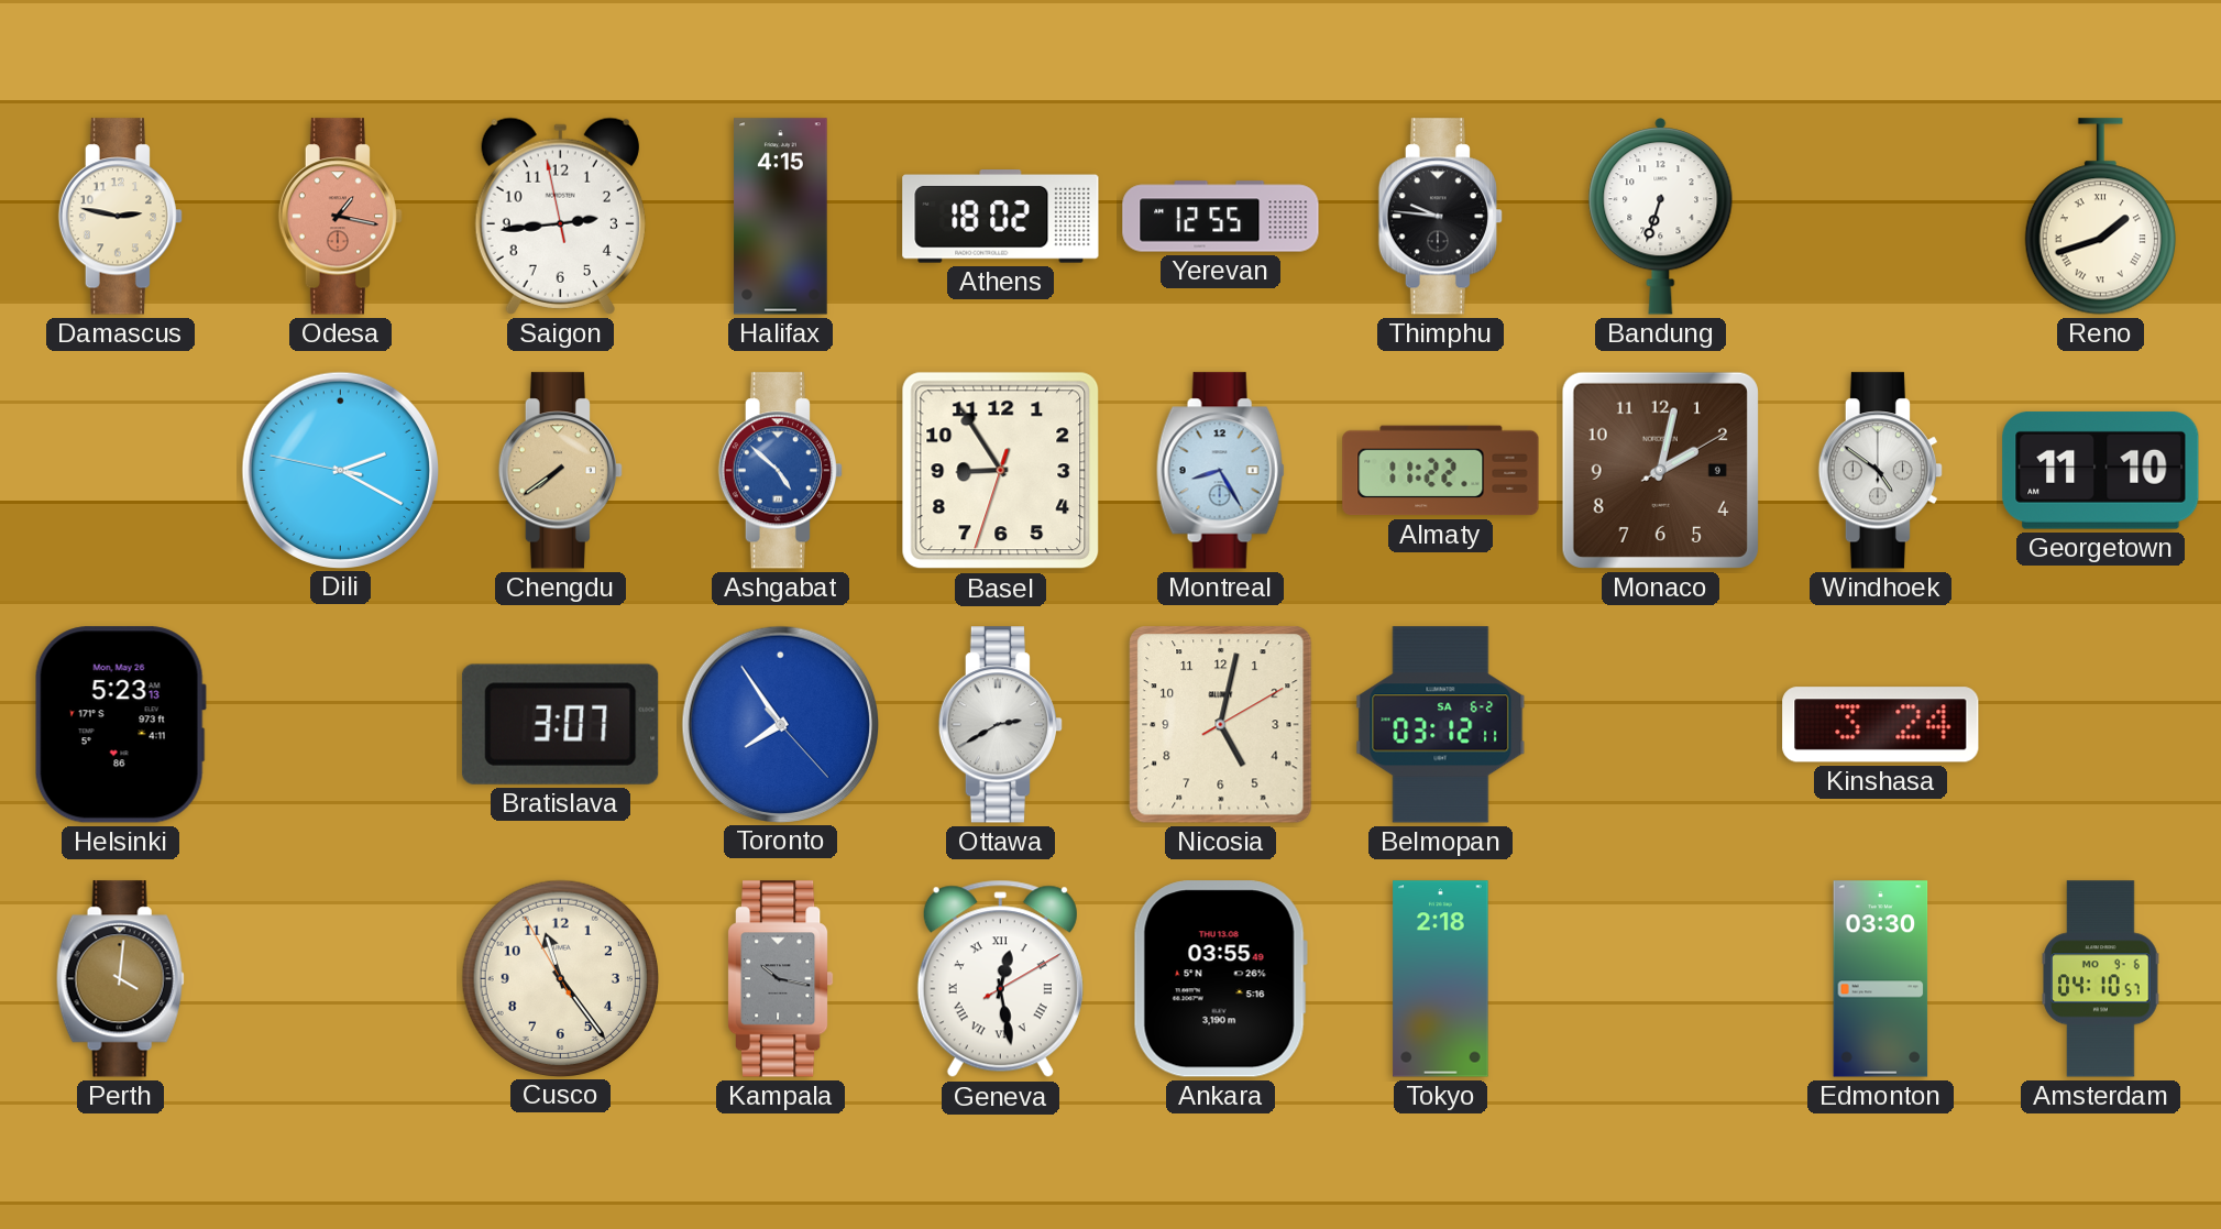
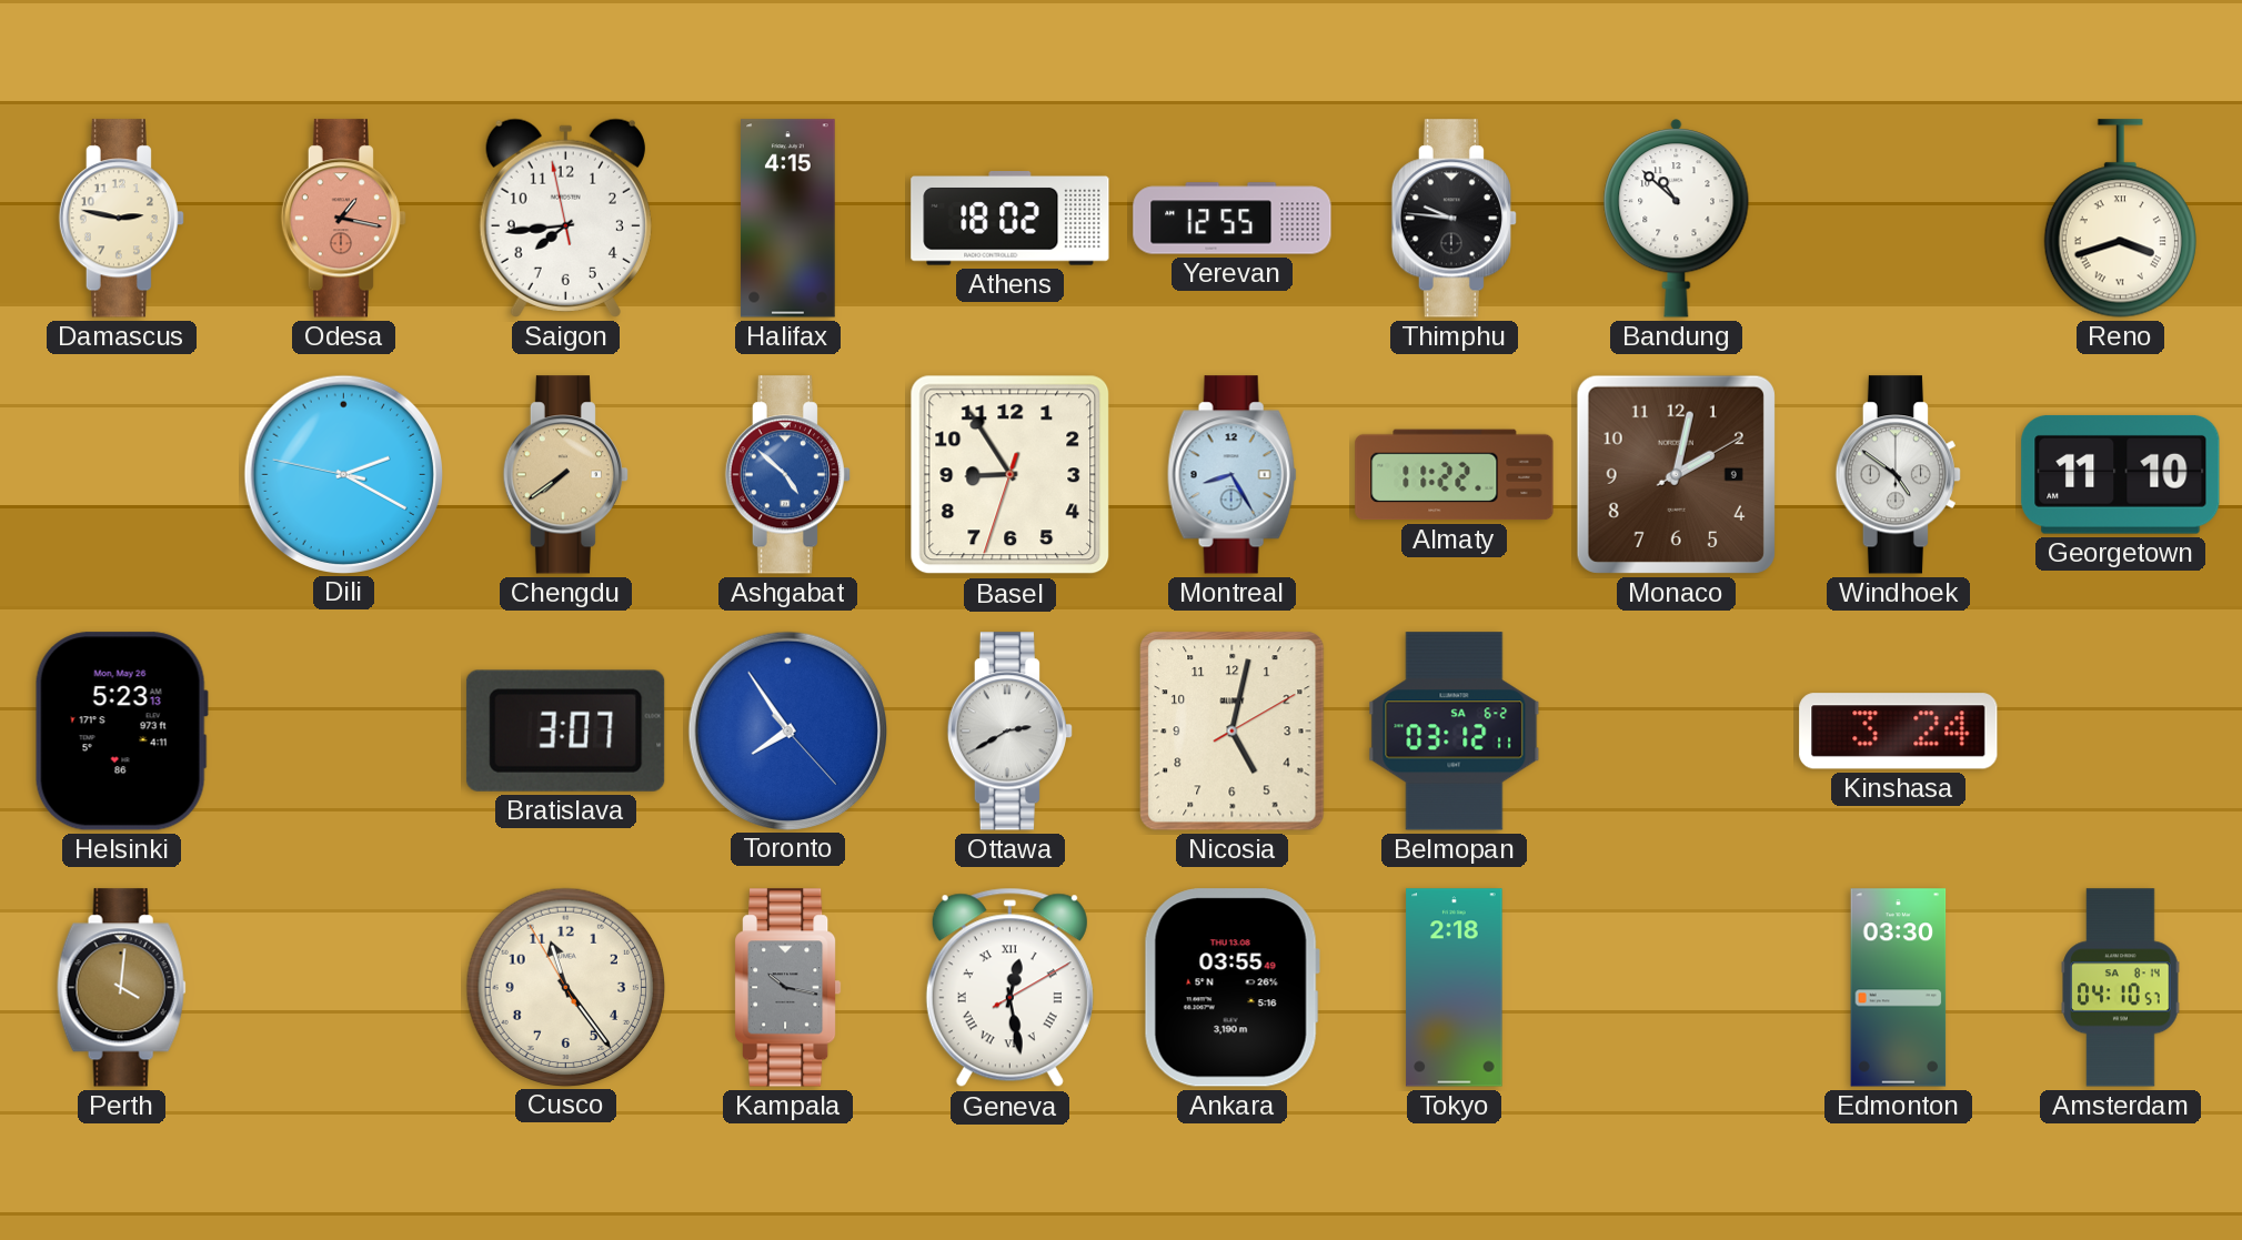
Saigon: 2:43 -> 7:43
Bandung: 6:33 -> 10:52
Reno: 1:42 -> 3:42
Amsterdam date: MO 9-6 -> SA 8-14
